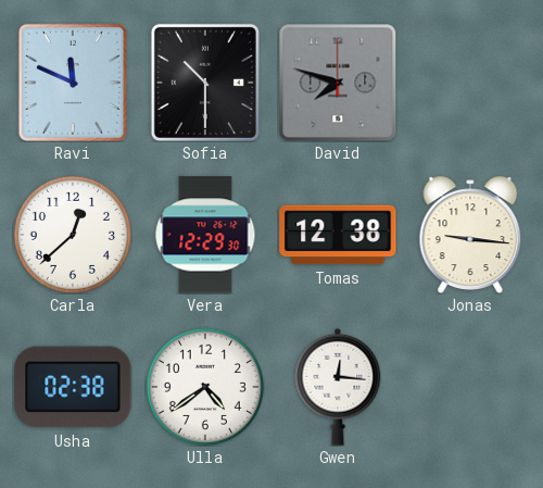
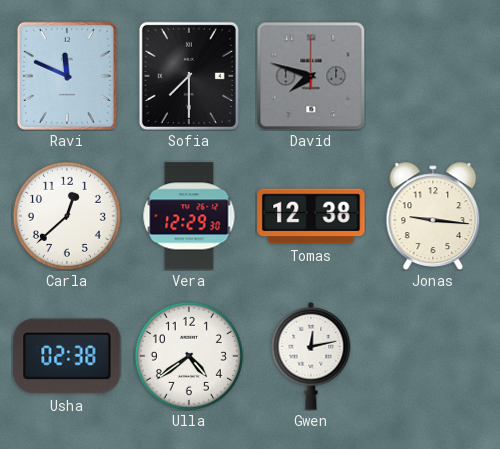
Sofia: 10:30 -> 7:30
Gwen: 12:16 -> 12:13
